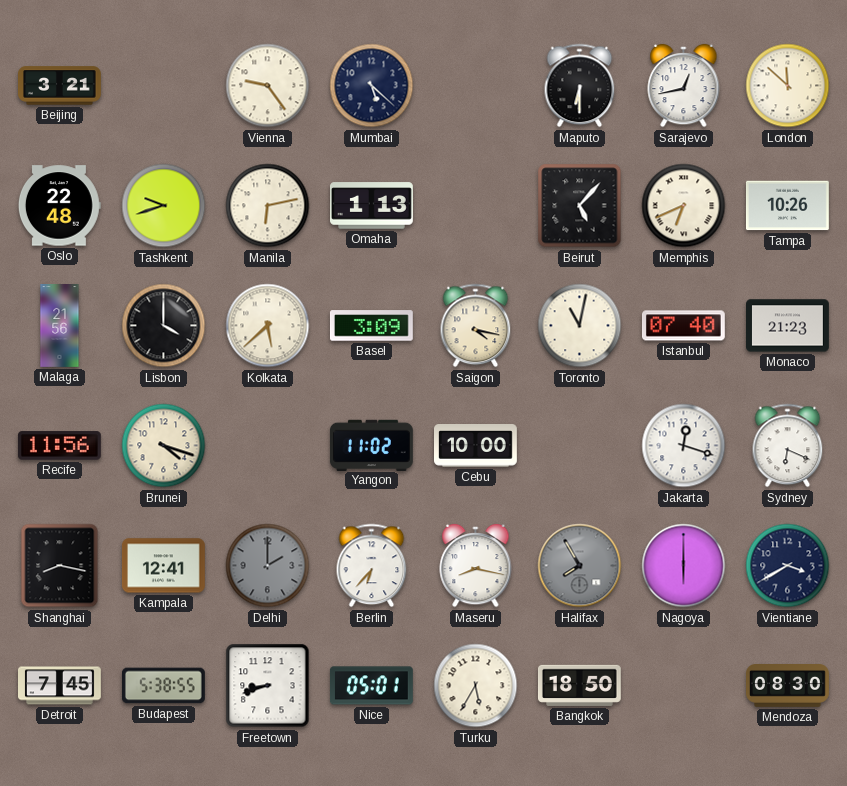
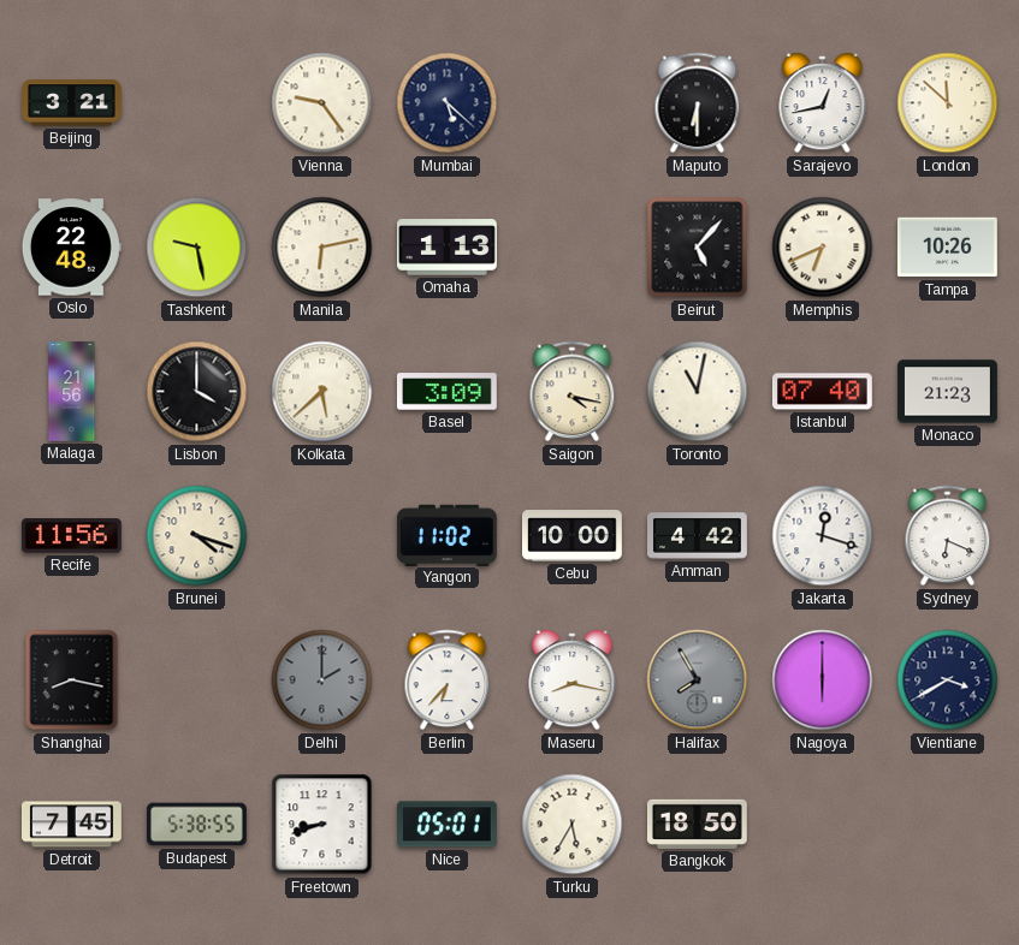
Tashkent: 9:42 -> 9:28
Amman: none -> 4:42
Kampala: 12:41 -> none
Mendoza: 08:30 -> none
